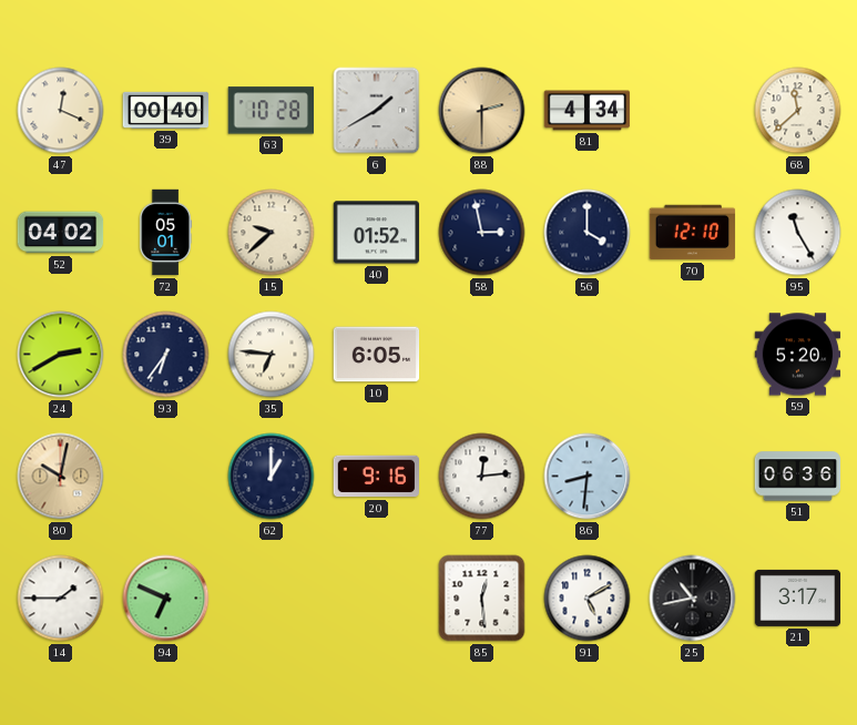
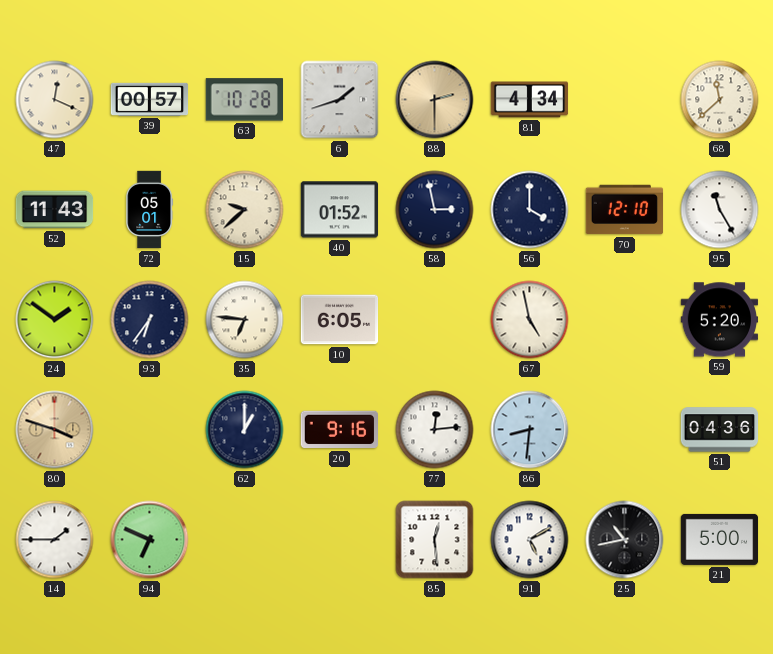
39: 00:40 -> 00:57
6: 1:40 -> 1:42
52: 04:02 -> 11:43
24: 2:40 -> 1:51
67: none -> 4:58
80: 10:02 -> 3:48
51: 06:36 -> 04:36
21: 3:17 -> 5:00
